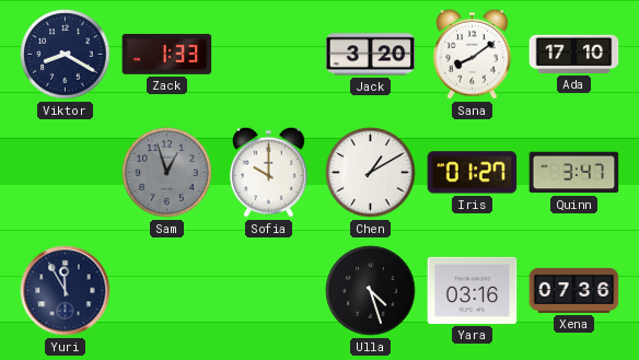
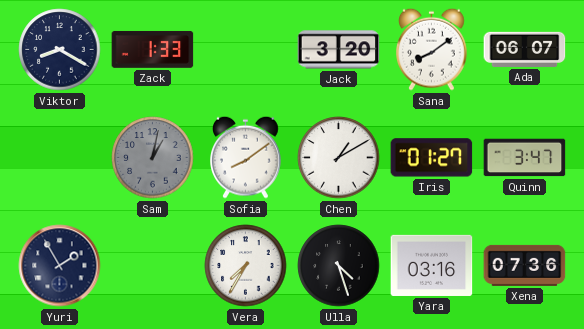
Ada: 17:10 -> 06:07
Sam: 12:57 -> 1:02
Sofia: 10:00 -> 8:09
Yuri: 11:55 -> 1:55
Vera: none -> 7:35
